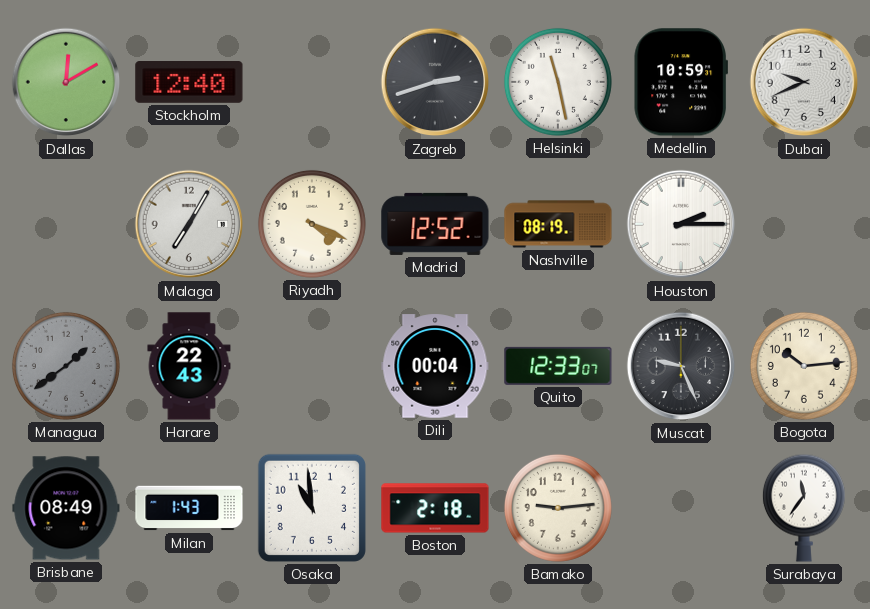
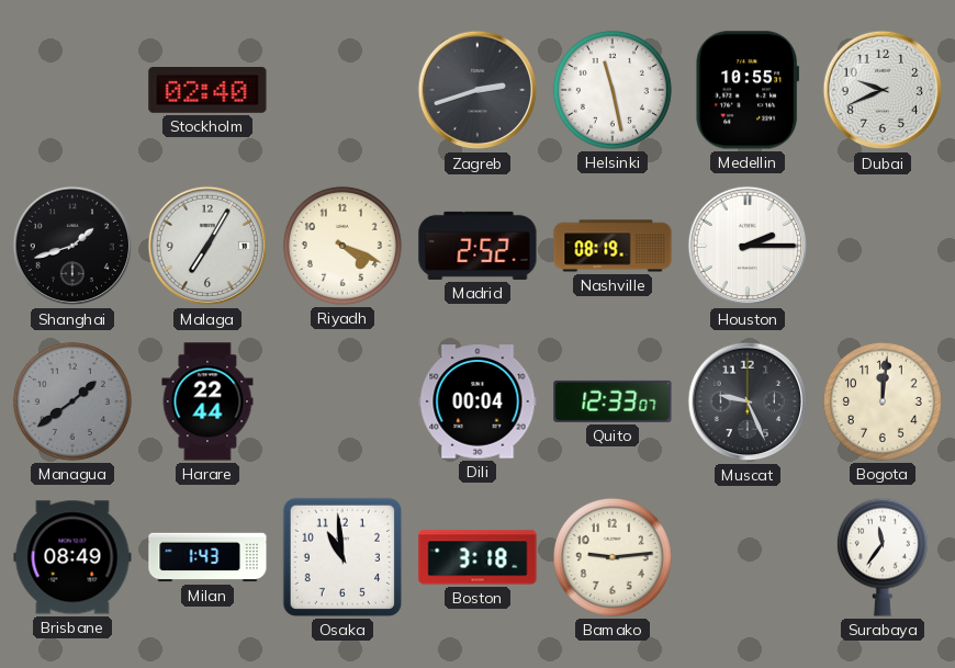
Dallas: 12:10 -> none
Stockholm: 12:40 -> 02:40
Medellin: 10:59 -> 10:55
Shanghai: none -> 1:42
Madrid: 12:52 -> 2:52
Harare: 22:43 -> 22:44
Bogota: 10:14 -> 12:01
Boston: 2:18 -> 3:18
